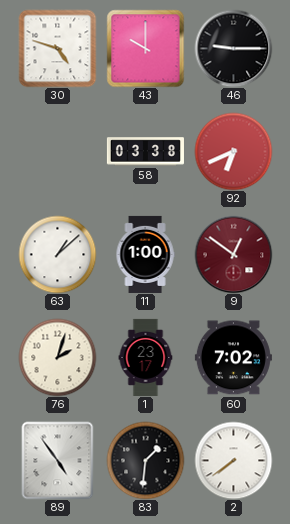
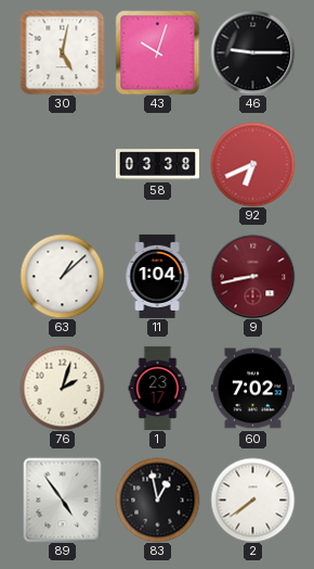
30: 4:48 -> 5:02
43: 10:00 -> 10:03
11: 1:00 -> 1:04
9: 12:51 -> 8:43
83: 1:31 -> 12:58
